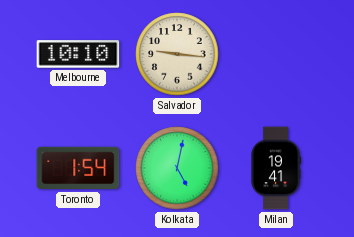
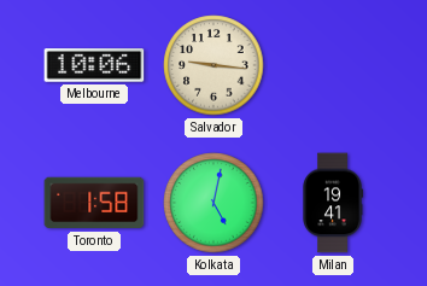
Melbourne: 10:10 -> 10:06
Toronto: 1:54 -> 1:58
